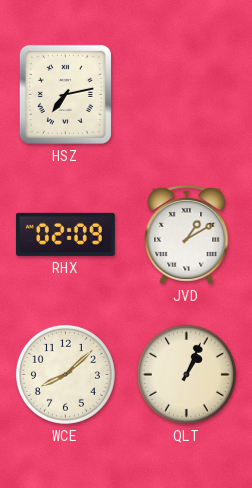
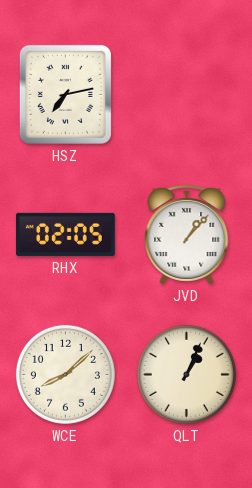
RHX: 02:09 -> 02:05
JVD: 1:10 -> 1:07
